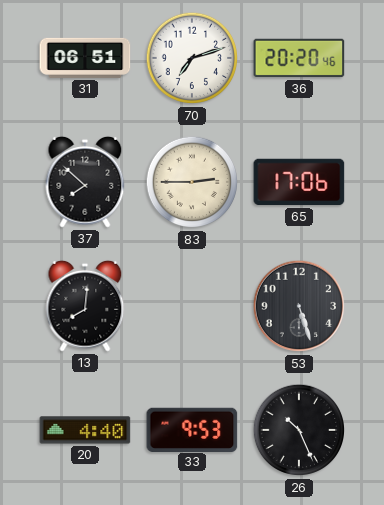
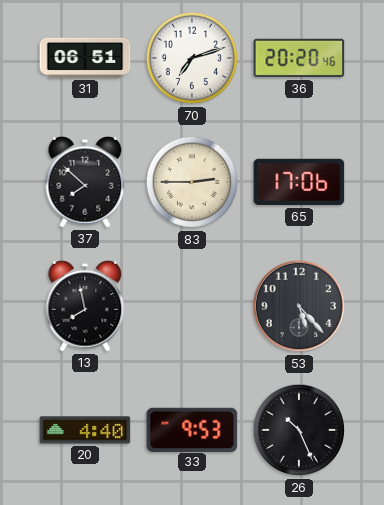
13: 8:01 -> 7:58
53: 5:27 -> 5:23
